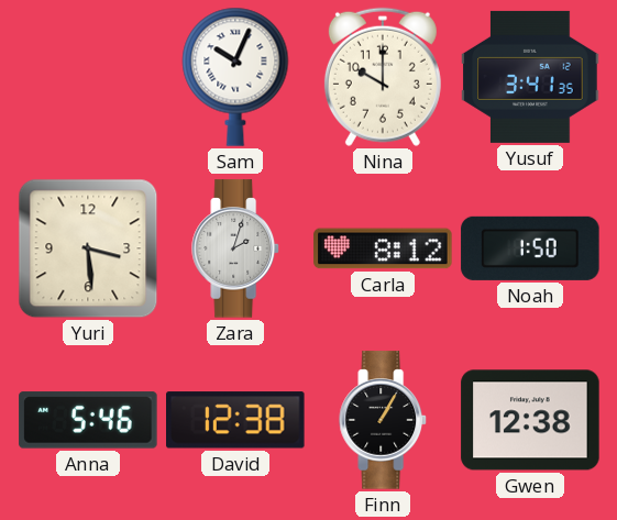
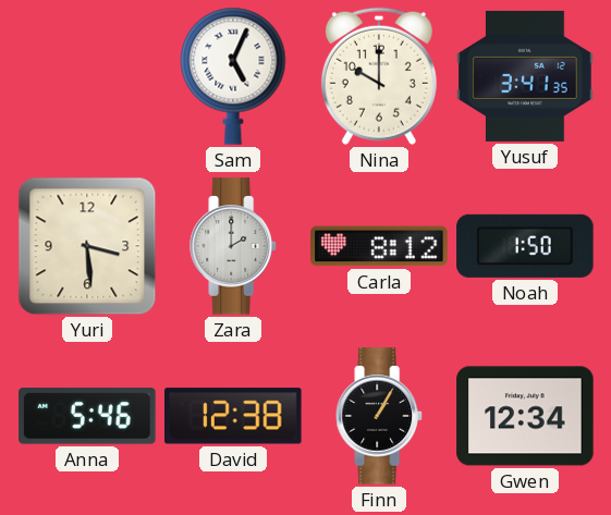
Sam: 10:04 -> 5:04
Zara: 2:03 -> 2:00
Gwen: 12:38 -> 12:34
